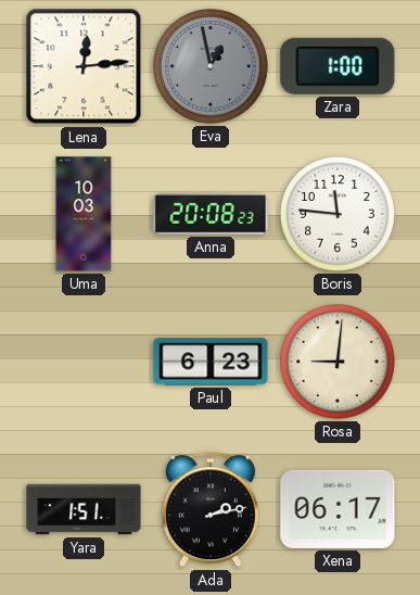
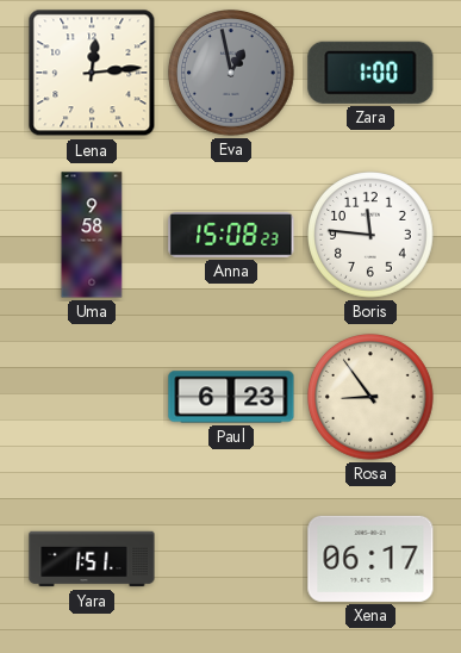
Uma: 10:03 -> 9:58
Anna: 20:08 -> 15:08
Rosa: 9:01 -> 8:54
Ada: 2:13 -> none
